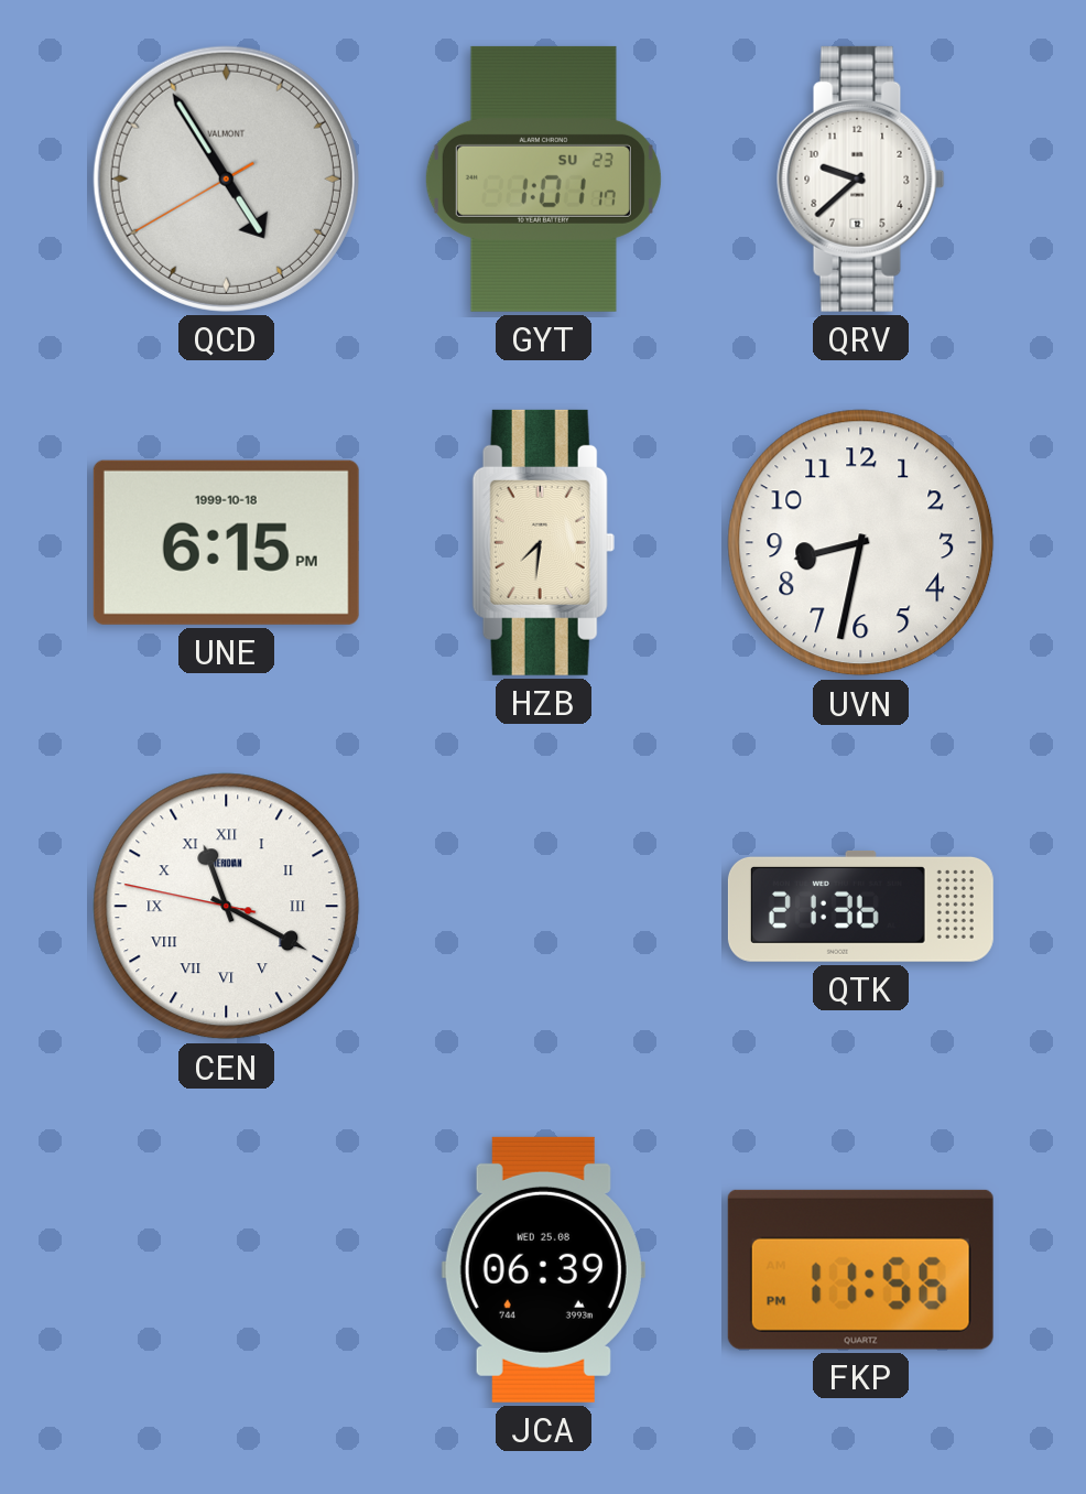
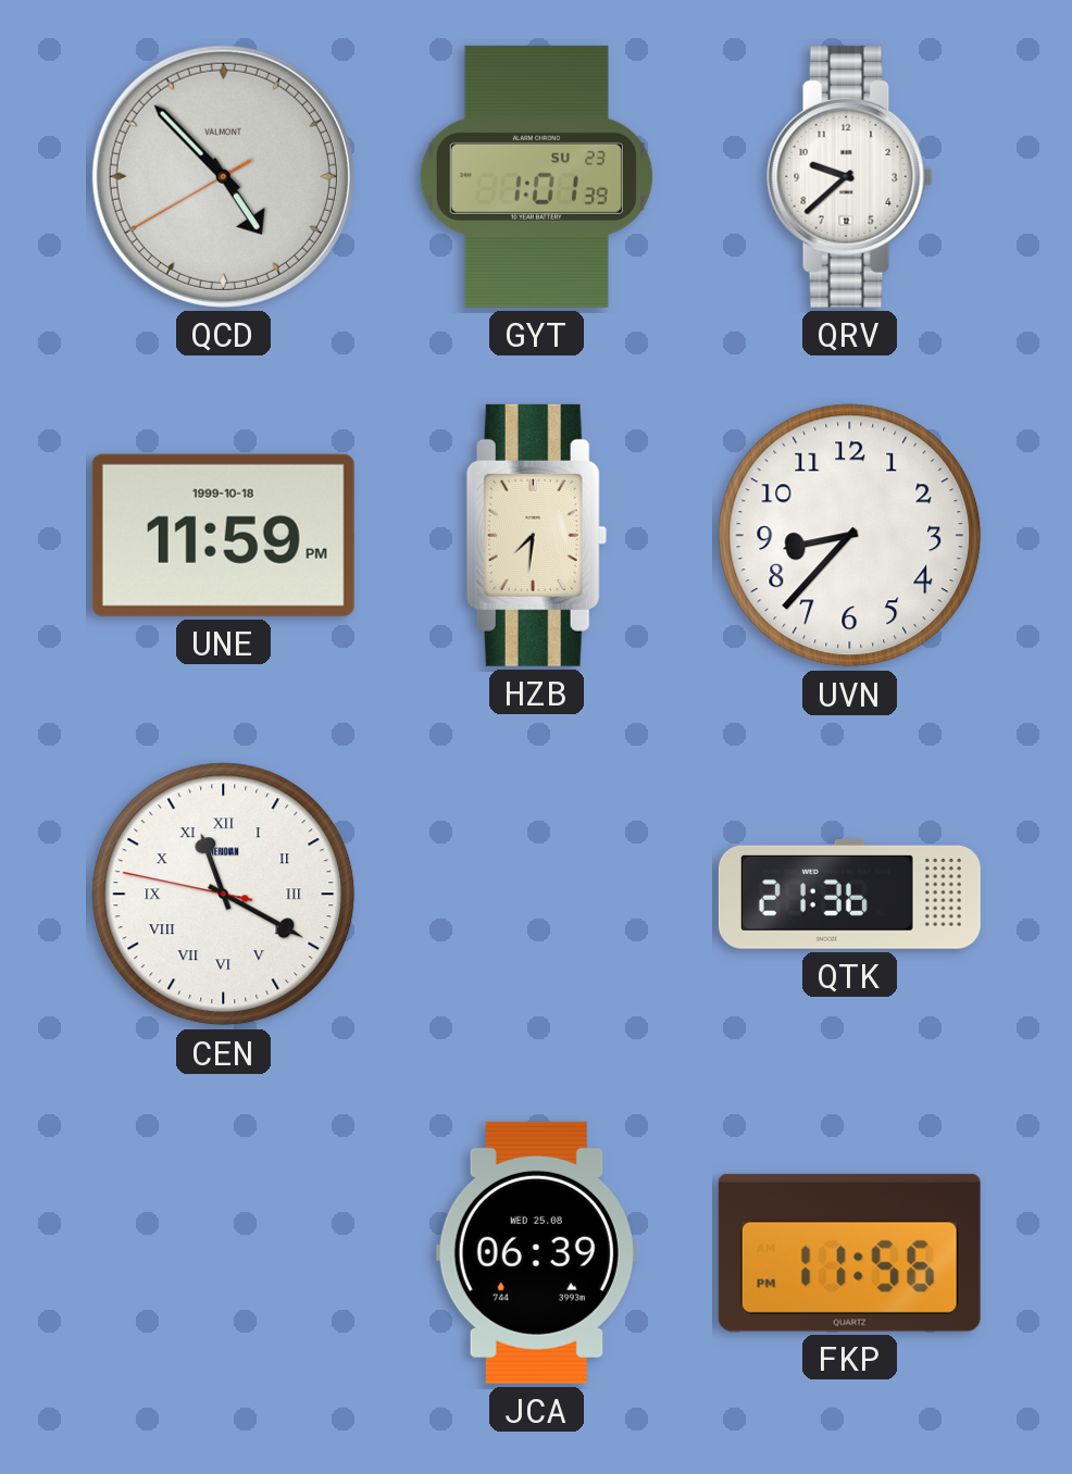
QCD: 4:54 -> 4:52
GYT: 1:01:17 -> 1:01:39
UNE: 6:15 -> 11:59
UVN: 8:32 -> 8:37
